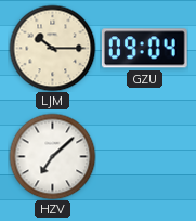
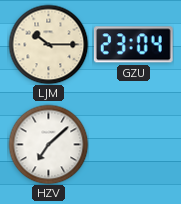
GZU: 09:04 -> 23:04
